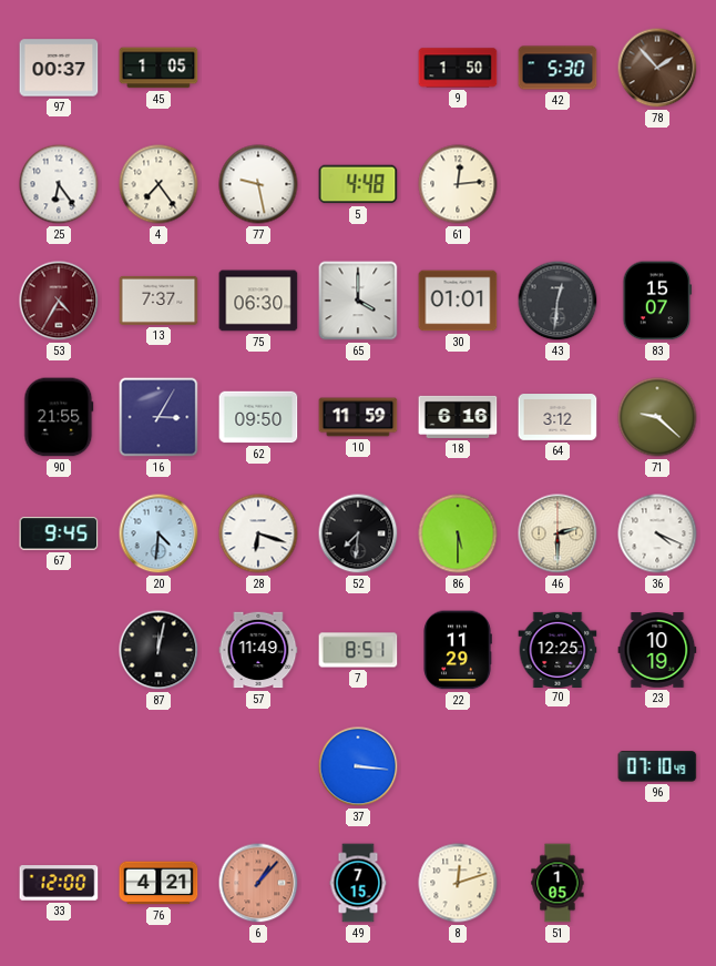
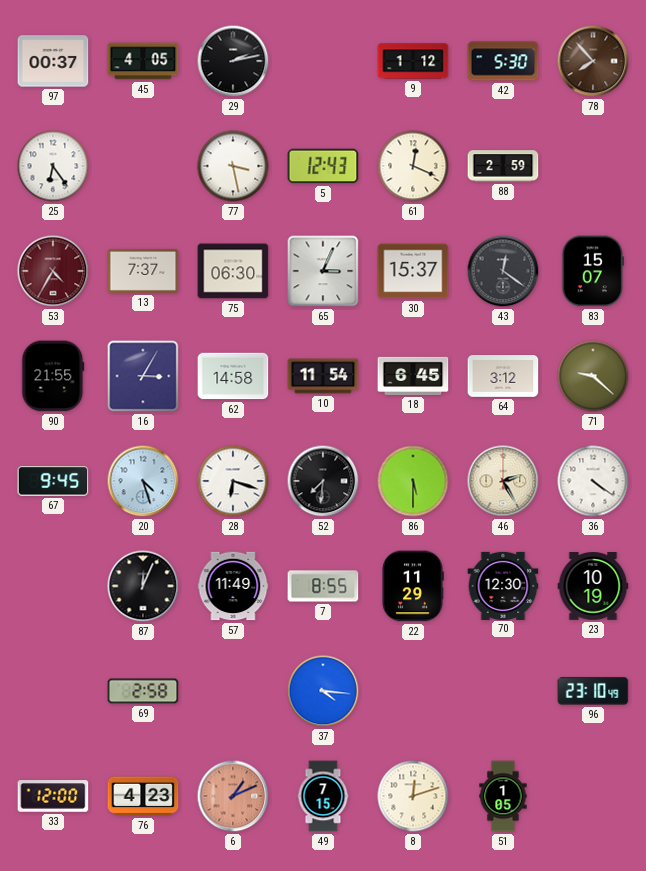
45: 1:05 -> 4:05
29: none -> 2:13
9: 1:50 -> 1:12
78: 1:53 -> 7:53
4: 7:24 -> none
77: 9:28 -> 3:28
5: 4:48 -> 12:43
61: 12:14 -> 12:19
88: none -> 2:59
65: 4:00 -> 3:04
30: 01:01 -> 15:37
43: 12:31 -> 12:21
62: 09:50 -> 14:58
10: 11:59 -> 11:54
18: 6:16 -> 6:45
20: 4:31 -> 4:27
46: 2:30 -> 2:25
36: 4:19 -> 4:21
87: 12:02 -> 12:04
7: 8:51 -> 8:55
70: 12:25 -> 12:30
69: none -> 2:58
37: 3:16 -> 4:16
96: 07:10 -> 23:10
76: 4:21 -> 4:23
6: 1:07 -> 1:11
